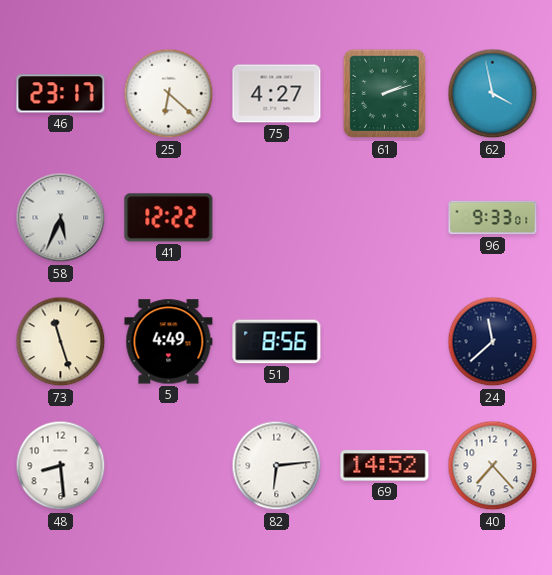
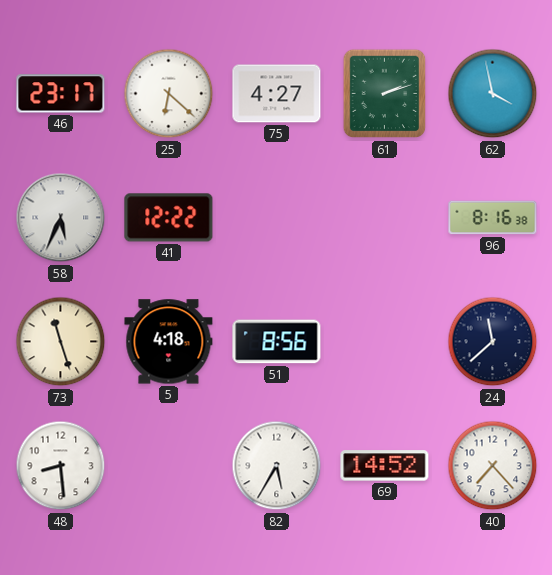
96: 9:33 -> 8:16
5: 4:49 -> 4:18
82: 6:14 -> 5:35
